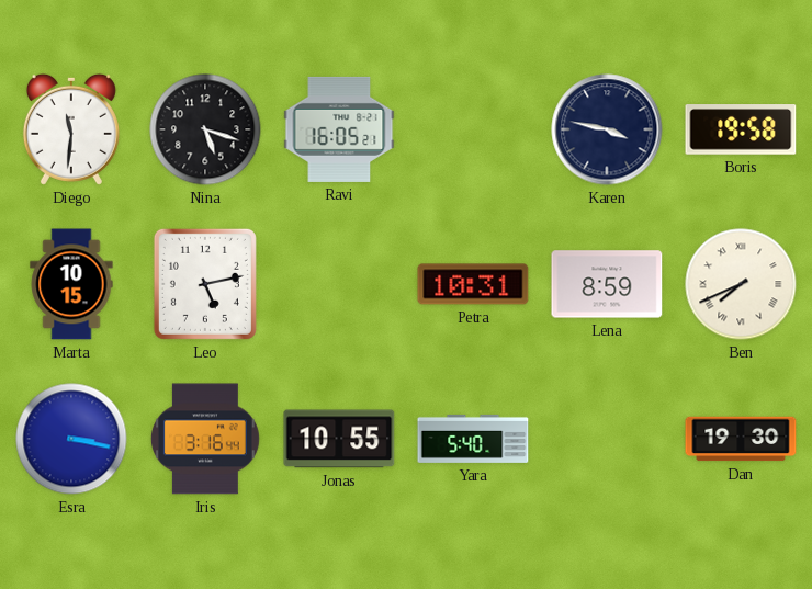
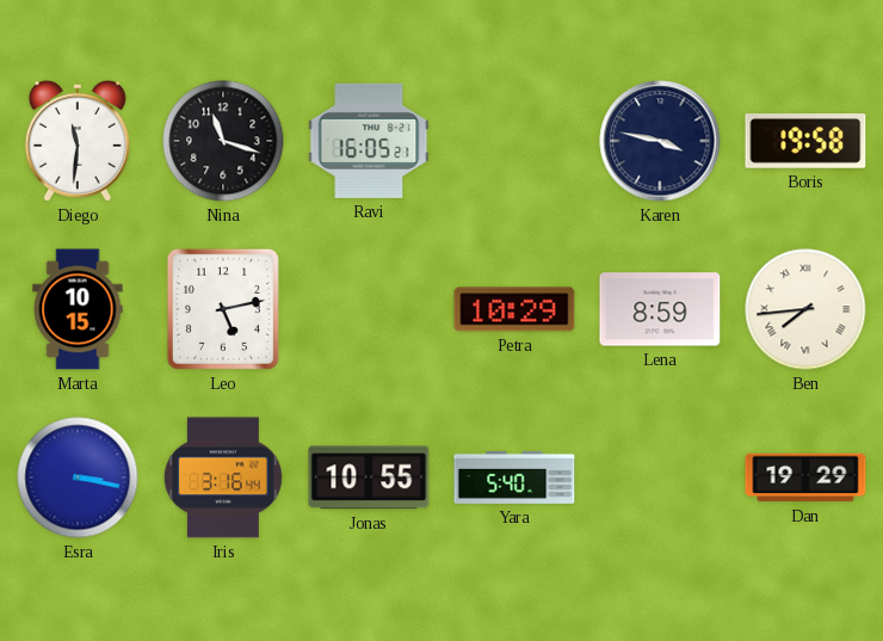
Nina: 5:18 -> 11:18
Petra: 10:31 -> 10:29
Ben: 7:41 -> 7:44
Dan: 19:30 -> 19:29
